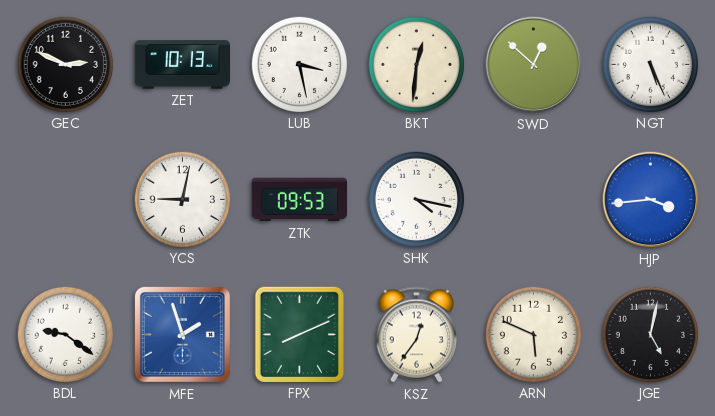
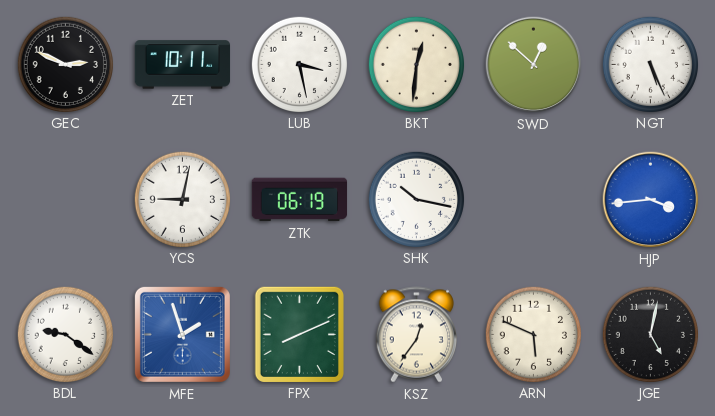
ZET: 10:13 -> 10:11
ZTK: 09:53 -> 06:19
SHK: 4:17 -> 10:17
